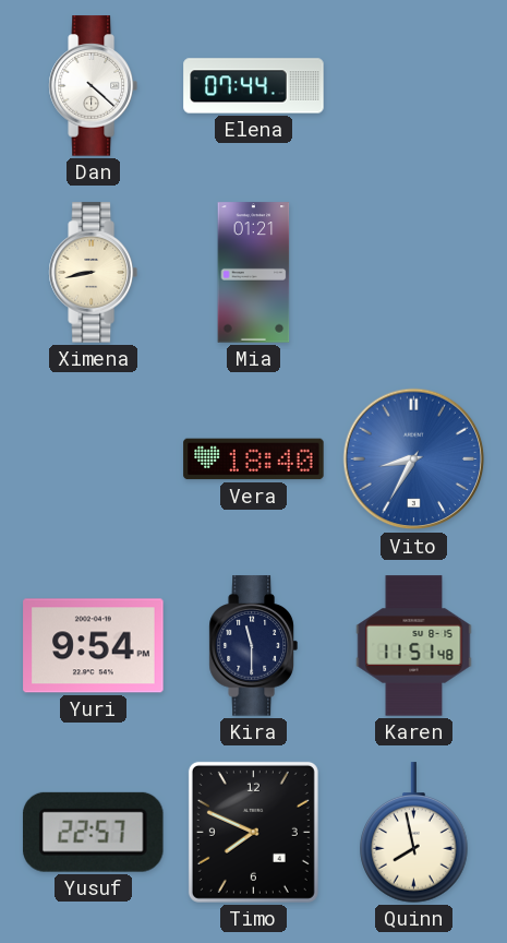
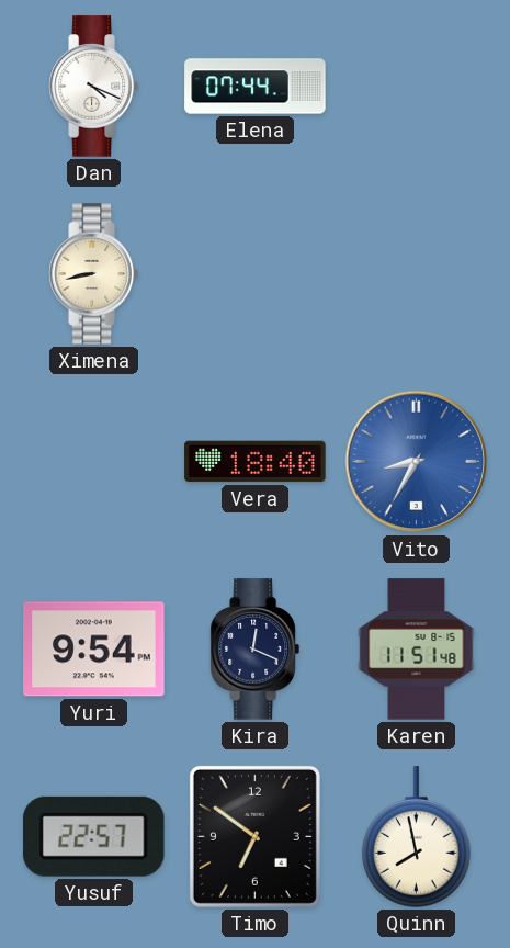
Dan: 4:22 -> 4:19
Mia: 01:21 -> none
Kira: 11:30 -> 12:19
Timo: 7:49 -> 6:51
